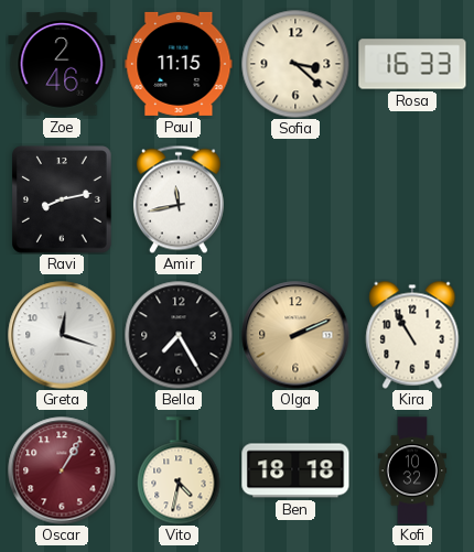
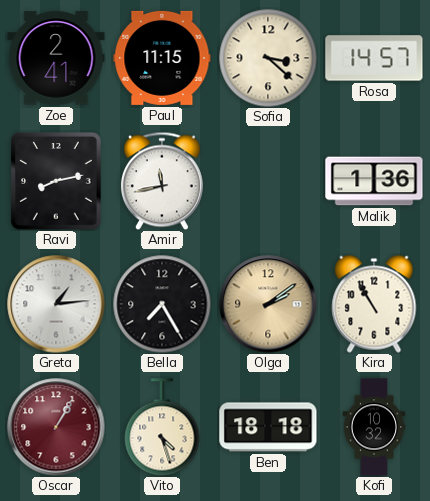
Zoe: 2:46 -> 2:41
Rosa: 16:33 -> 14:57
Malik: none -> 1:36
Greta: 12:18 -> 1:14
Olga: 2:11 -> 2:09
Vito: 4:32 -> 4:27
